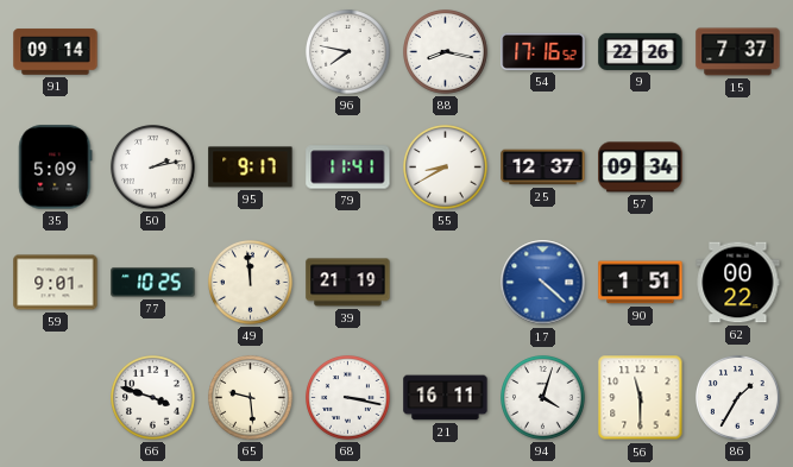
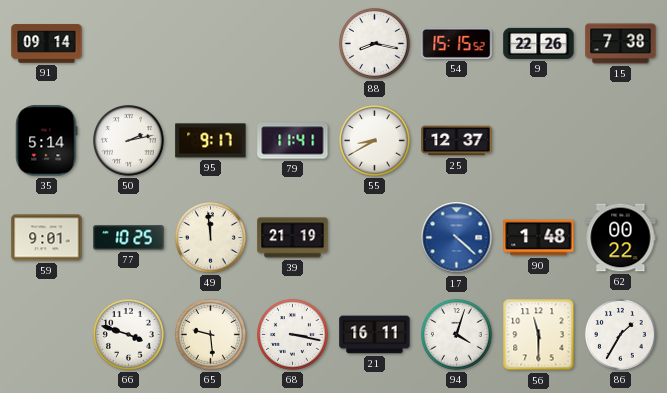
96: 7:47 -> none
54: 17:16 -> 15:15
15: 7:37 -> 7:38
35: 5:09 -> 5:14
57: 09:34 -> none
90: 1:51 -> 1:48
